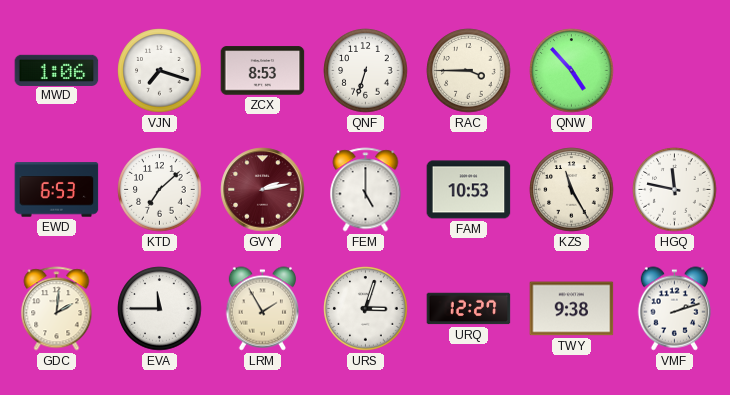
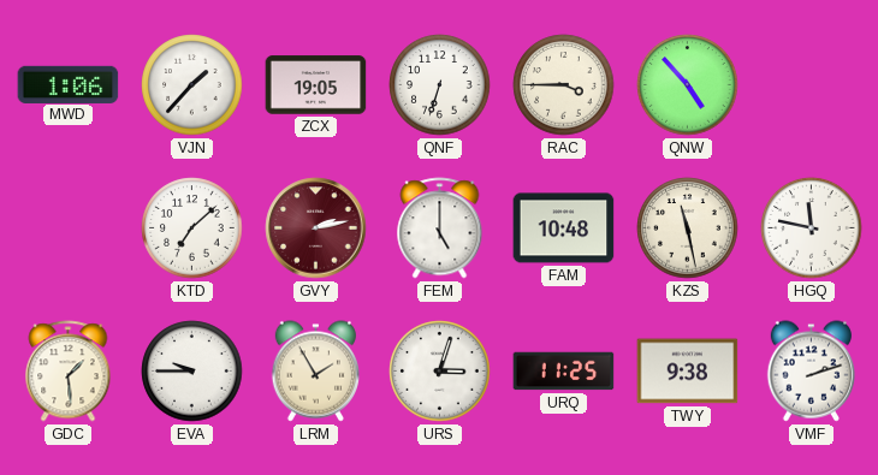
VJN: 7:18 -> 1:37
ZCX: 8:53 -> 19:05
EWD: 6:53 -> none
FAM: 10:53 -> 10:48
KZS: 11:25 -> 11:28
GDC: 2:01 -> 1:29
EVA: 11:45 -> 9:45
URQ: 12:27 -> 11:25
